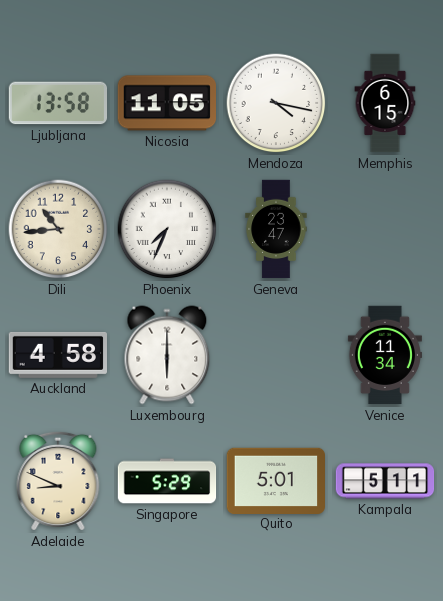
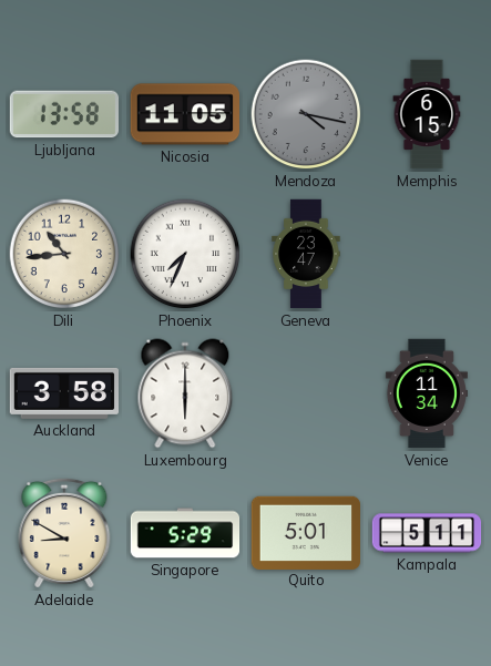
Mendoza dial: white -> grey
Auckland: 4:58 -> 3:58
Adelaide: 8:49 -> 8:50
